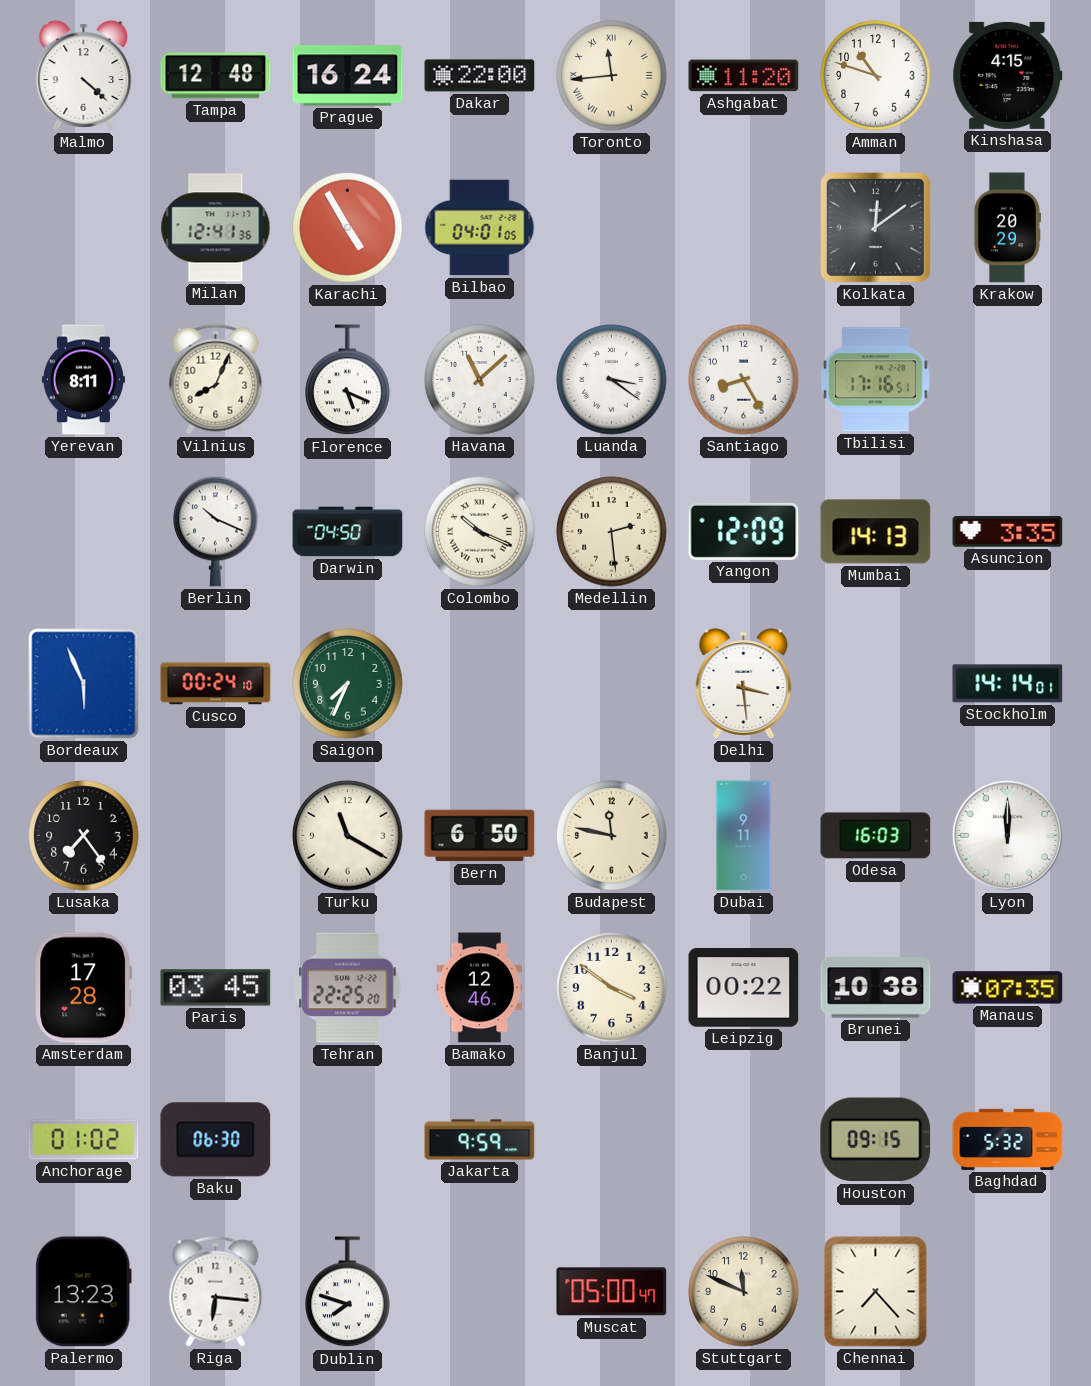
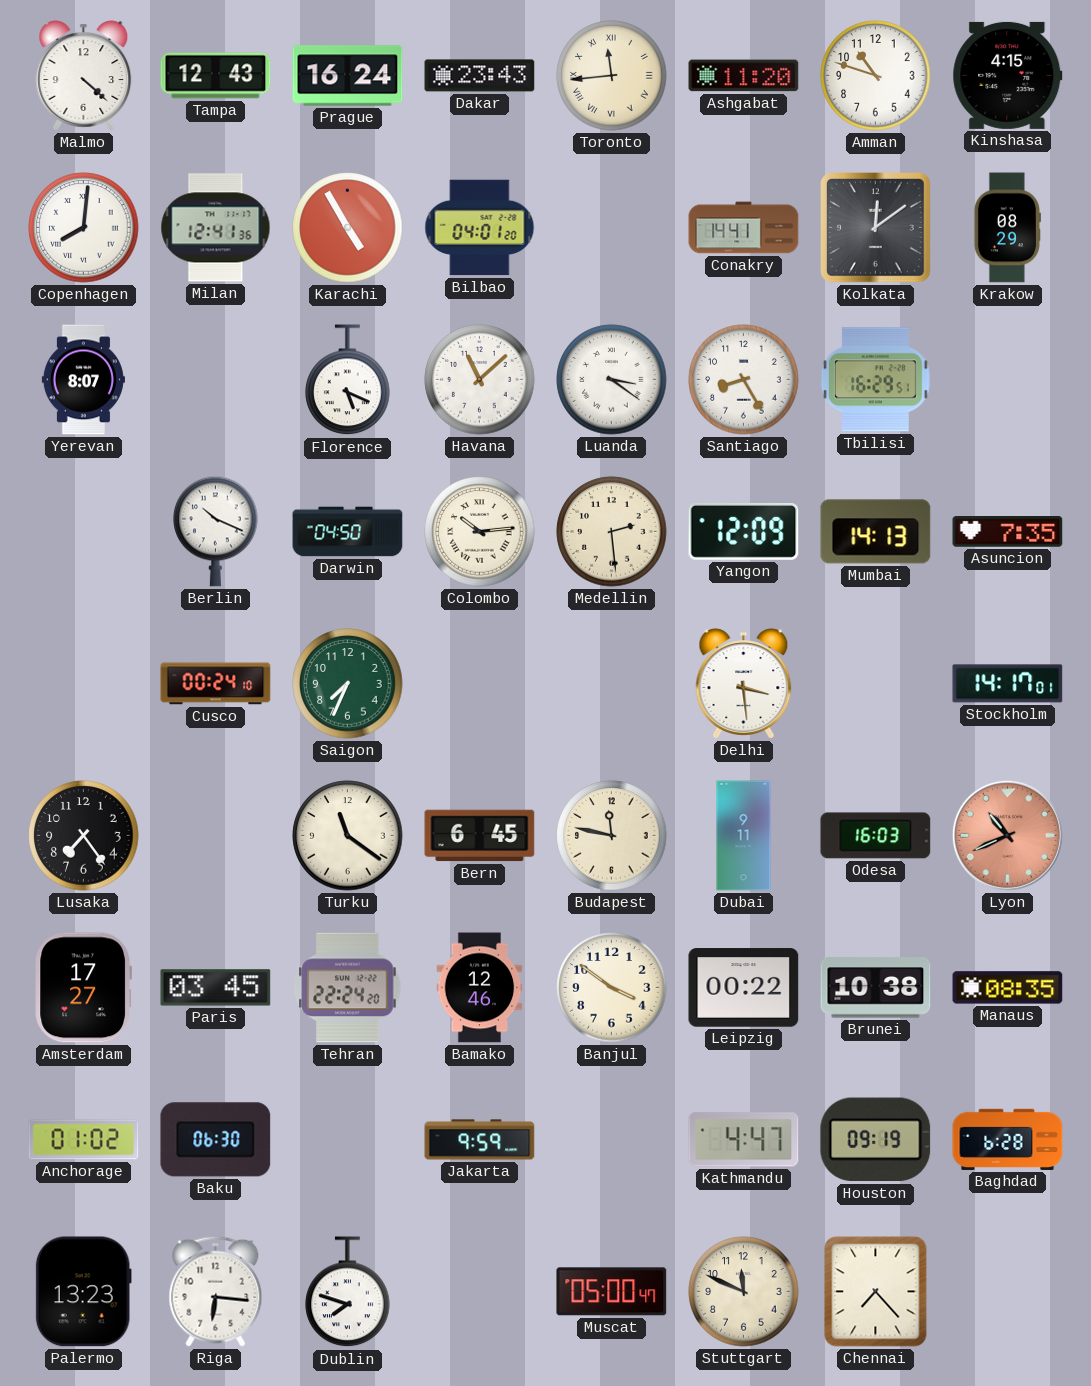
Tampa: 12:48 -> 12:43
Dakar: 22:00 -> 23:43
Copenhagen: none -> 8:01
Bilbao: 04:01:05 -> 04:01:20
Conakry: none -> 14:41
Krakow: 20:29 -> 08:29
Yerevan: 8:11 -> 8:07
Vilnius: 8:04 -> none
Tbilisi: 17:16 -> 16:29
Colombo: 10:19 -> 10:14
Asuncion: 3:35 -> 7:35
Bordeaux: 5:56 -> none
Stockholm: 14:14 -> 14:17
Turku: 11:20 -> 11:21
Bern: 6:50 -> 6:45
Lyon: 12:00 -> 10:41
Lyon dial: white -> salmon
Amsterdam: 17:28 -> 17:27
Tehran: 22:25 -> 22:24
Manaus: 07:35 -> 08:35
Kathmandu: none -> 4:47
Houston: 09:15 -> 09:19
Baghdad: 5:32 -> 6:28
